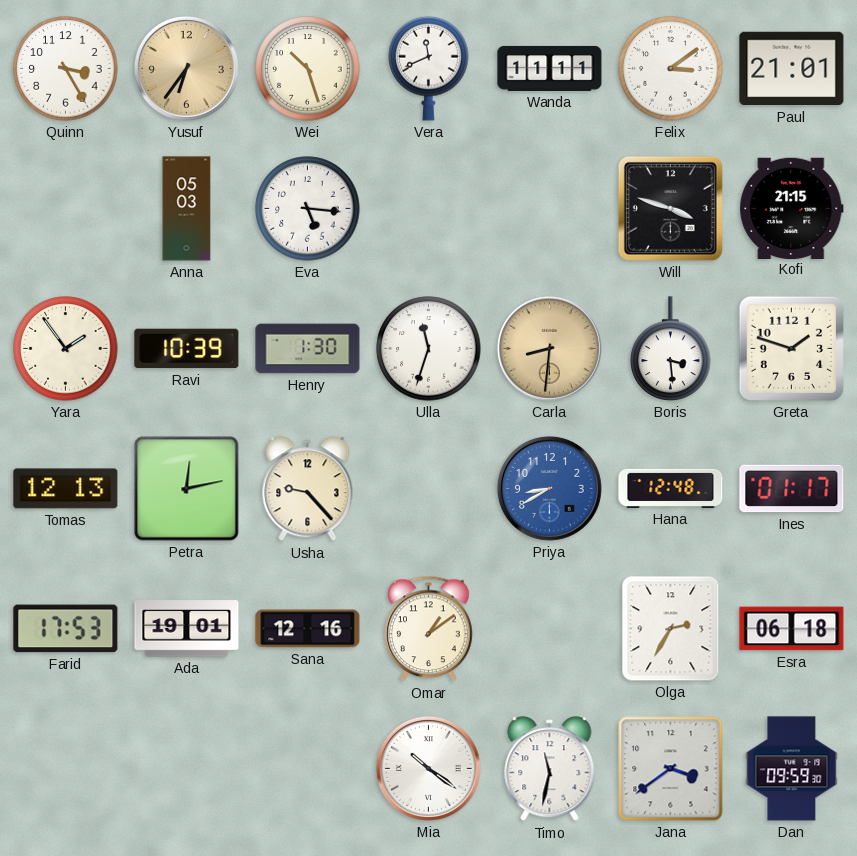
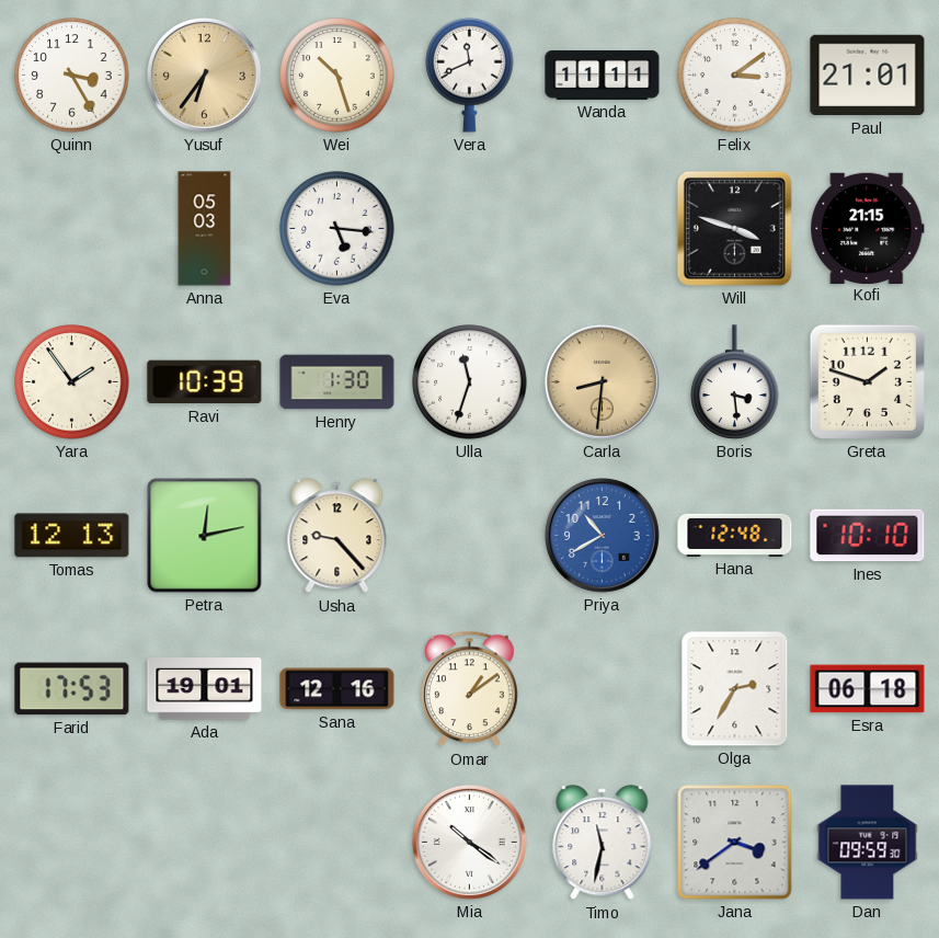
Priya: 8:40 -> 10:40
Ines: 01:17 -> 10:10
